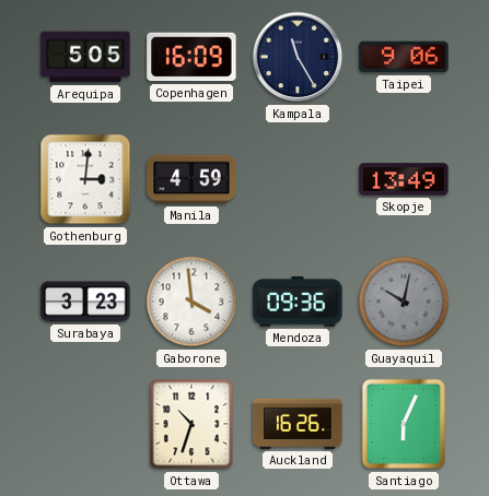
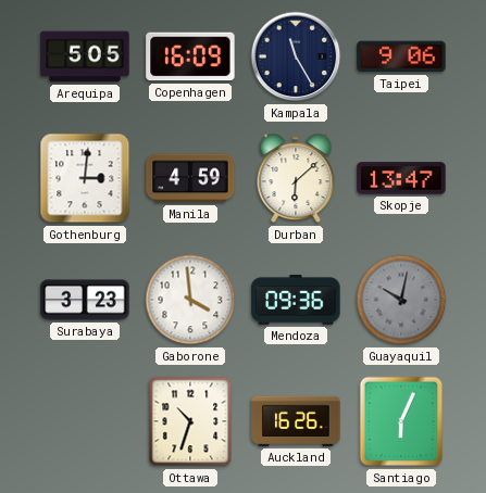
Durban: none -> 6:08
Skopje: 13:49 -> 13:47
